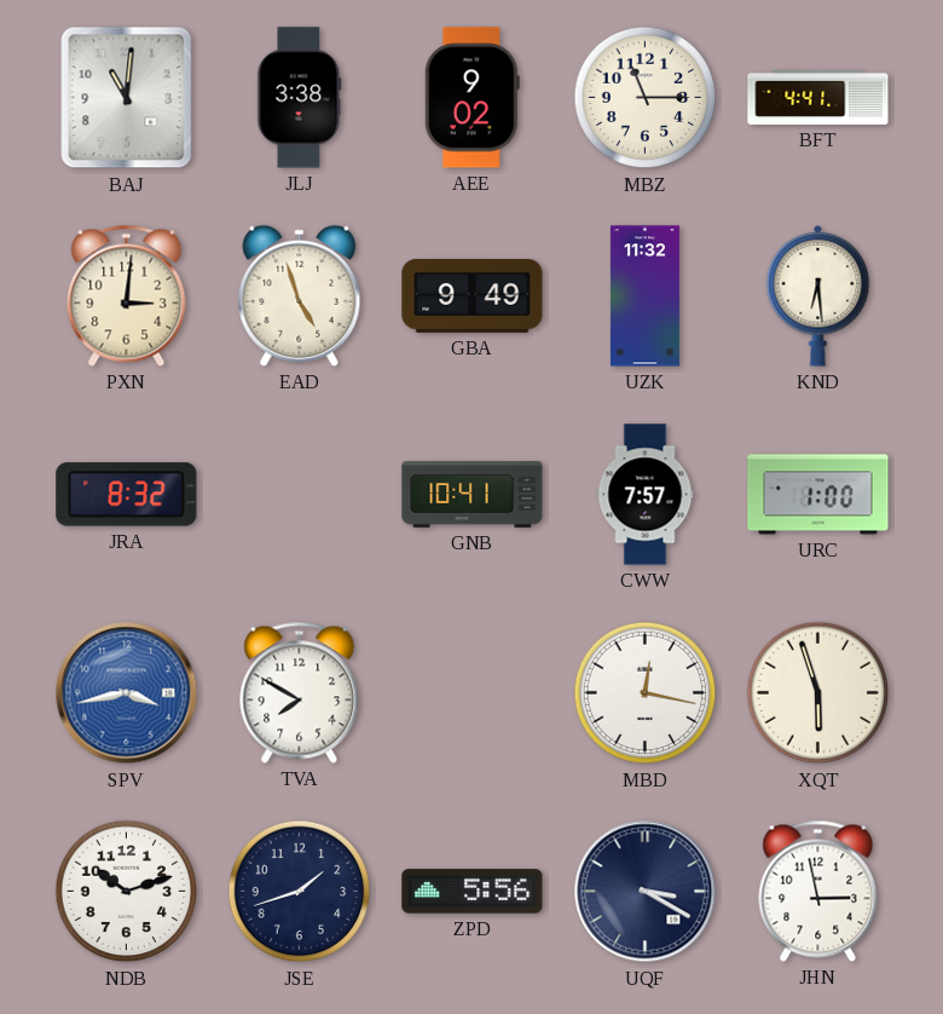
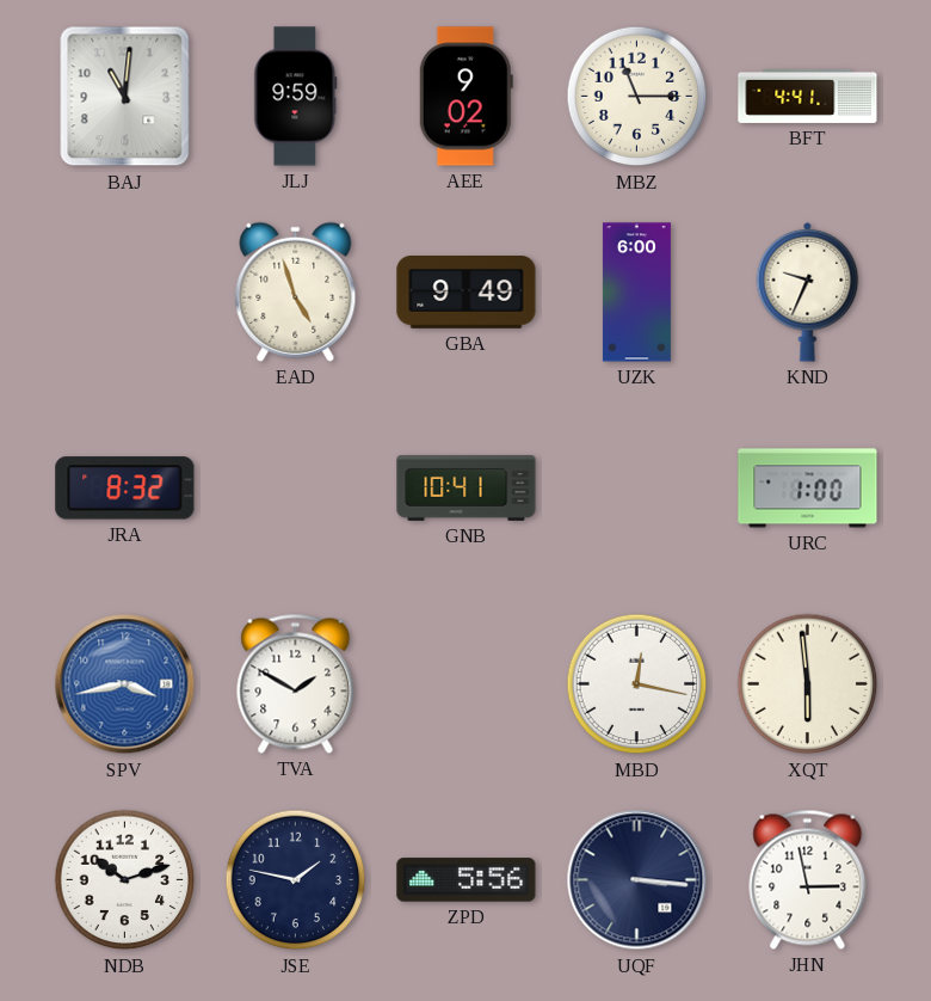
JLJ: 3:38 -> 9:59
PXN: 3:01 -> none
UZK: 11:32 -> 6:00
KND: 6:29 -> 9:34
CWW: 7:57 -> none
TVA: 7:50 -> 1:50
XQT: 5:57 -> 5:59
JSE: 1:42 -> 1:47
UQF: 3:20 -> 3:16
